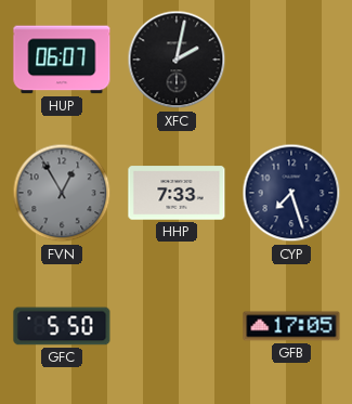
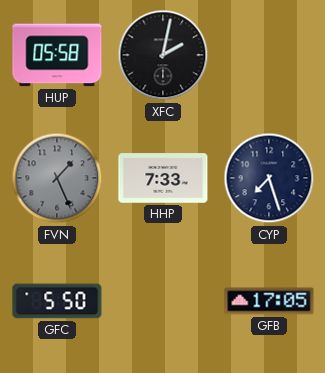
HUP: 06:07 -> 05:58
FVN: 12:55 -> 1:26
